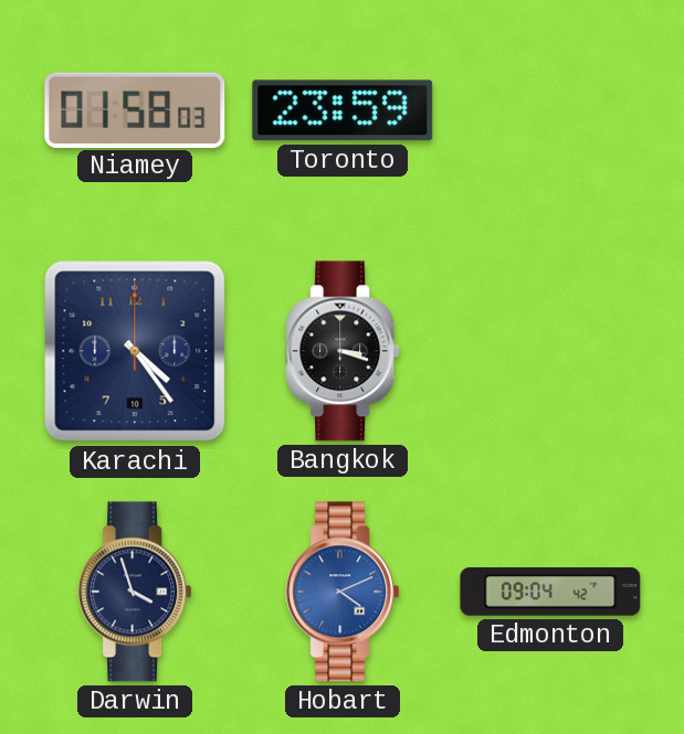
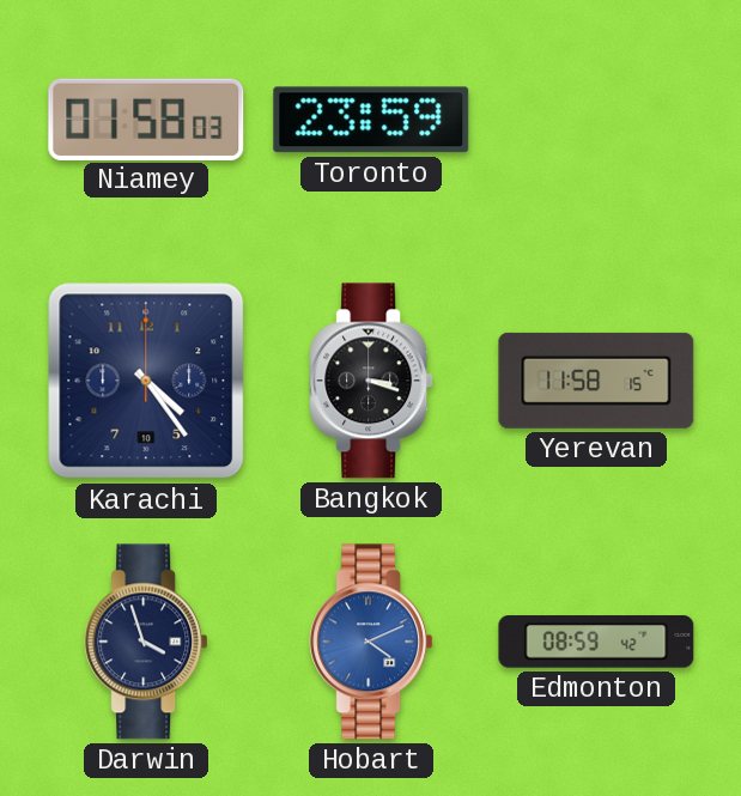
Yerevan: none -> 11:58
Edmonton: 09:04 -> 08:59
